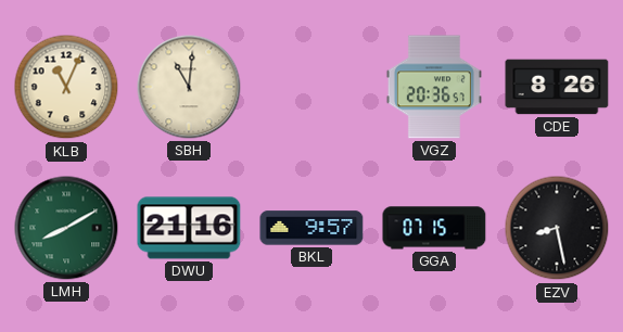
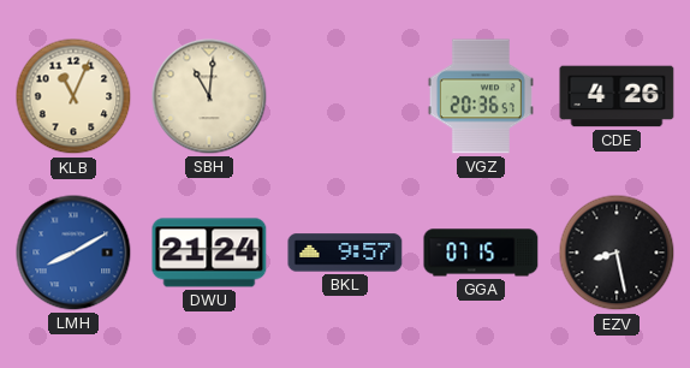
CDE: 8:26 -> 4:26
LMH dial: green -> blue
DWU: 21:16 -> 21:24
